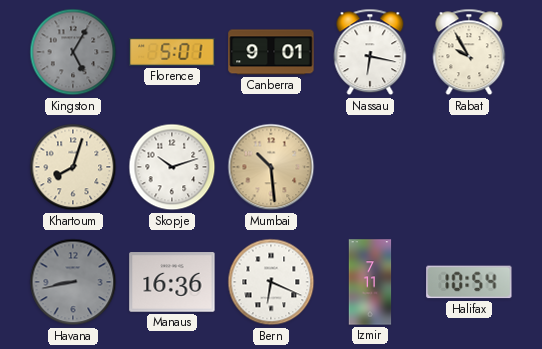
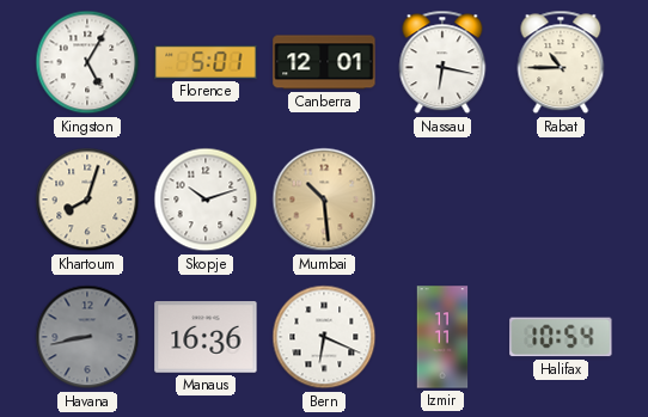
Kingston dial: grey -> white
Canberra: 9:01 -> 12:01
Rabat: 9:55 -> 10:45
Izmir: 7:11 -> 11:11
